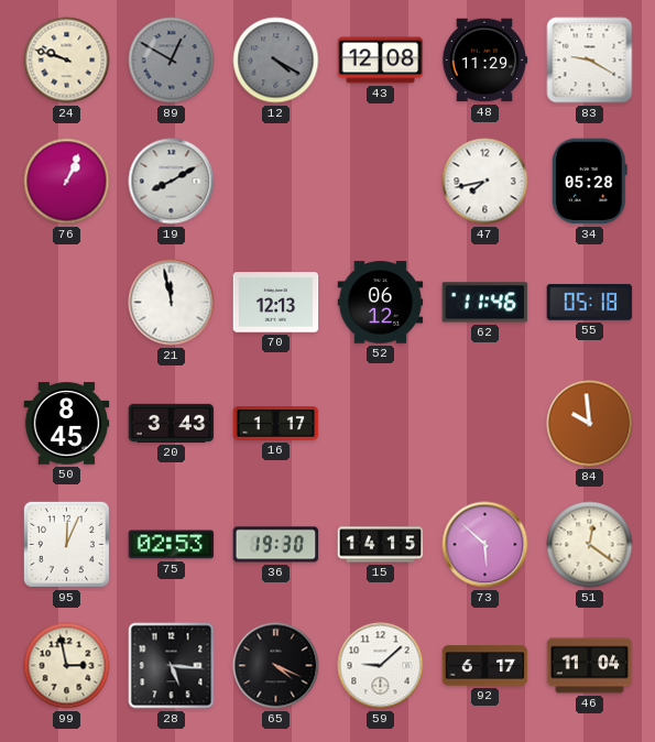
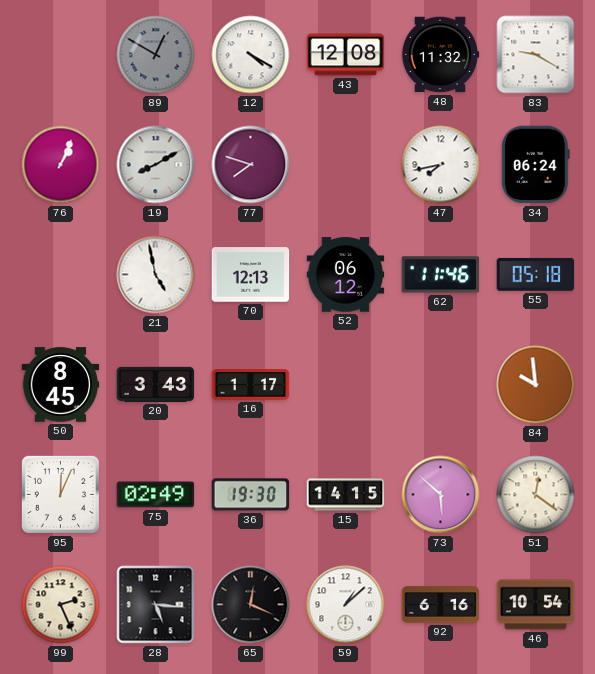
24: 9:48 -> none
12 dial: grey -> white
48: 11:29 -> 11:32
77: none -> 7:48
34: 05:28 -> 06:24
21: 11:58 -> 4:58
75: 02:53 -> 02:49
99: 2:58 -> 2:26
65: 4:19 -> 12:19
59: 9:08 -> 1:08
92: 6:17 -> 6:16
46: 11:04 -> 10:54
